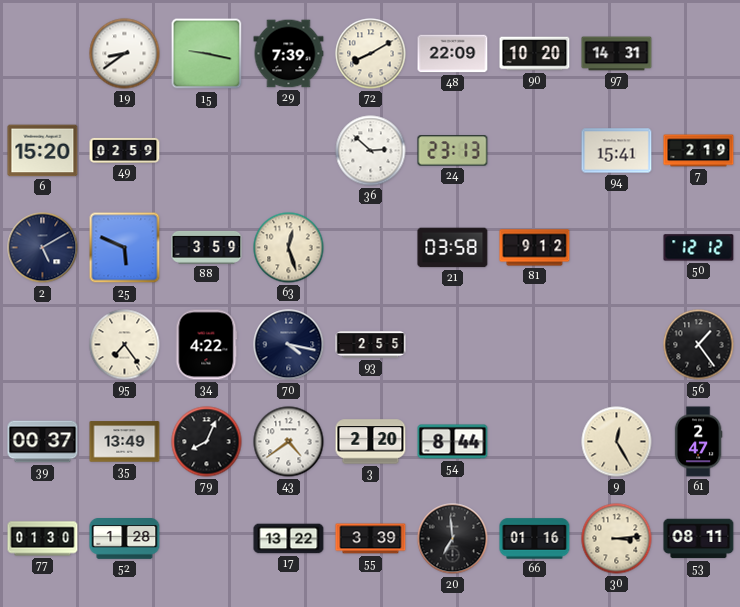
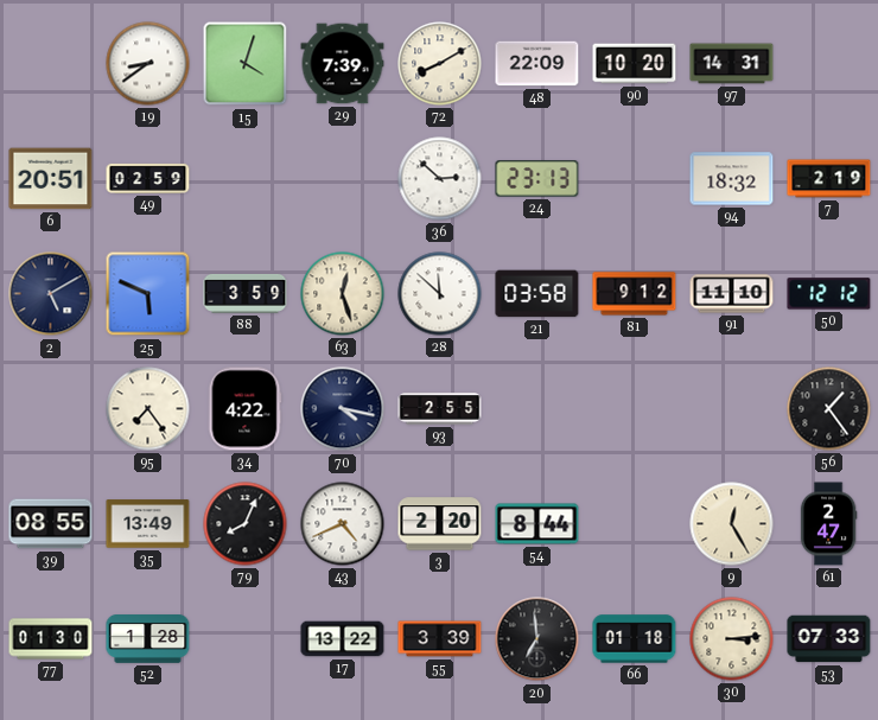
15: 9:17 -> 4:03
6: 15:20 -> 20:51
94: 15:41 -> 18:32
28: none -> 11:52
91: none -> 11:10
39: 00:37 -> 08:55
43: 4:39 -> 4:41
66: 01:16 -> 01:18
53: 08:11 -> 07:33
